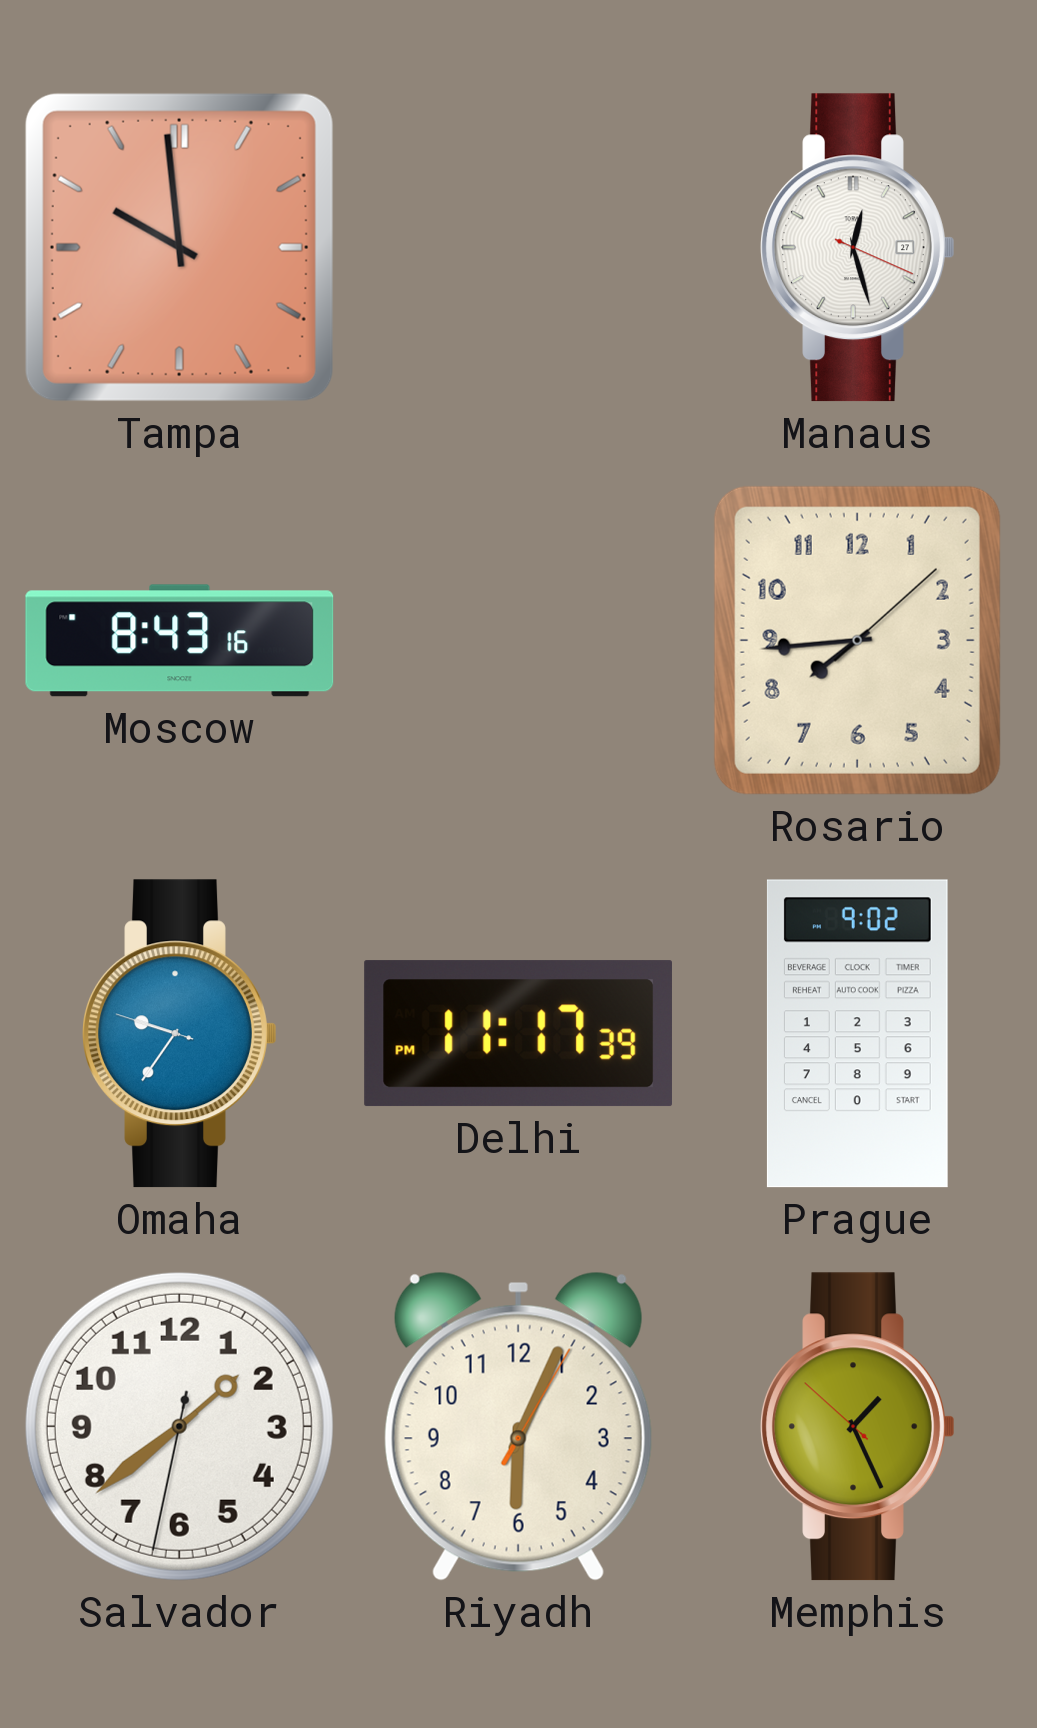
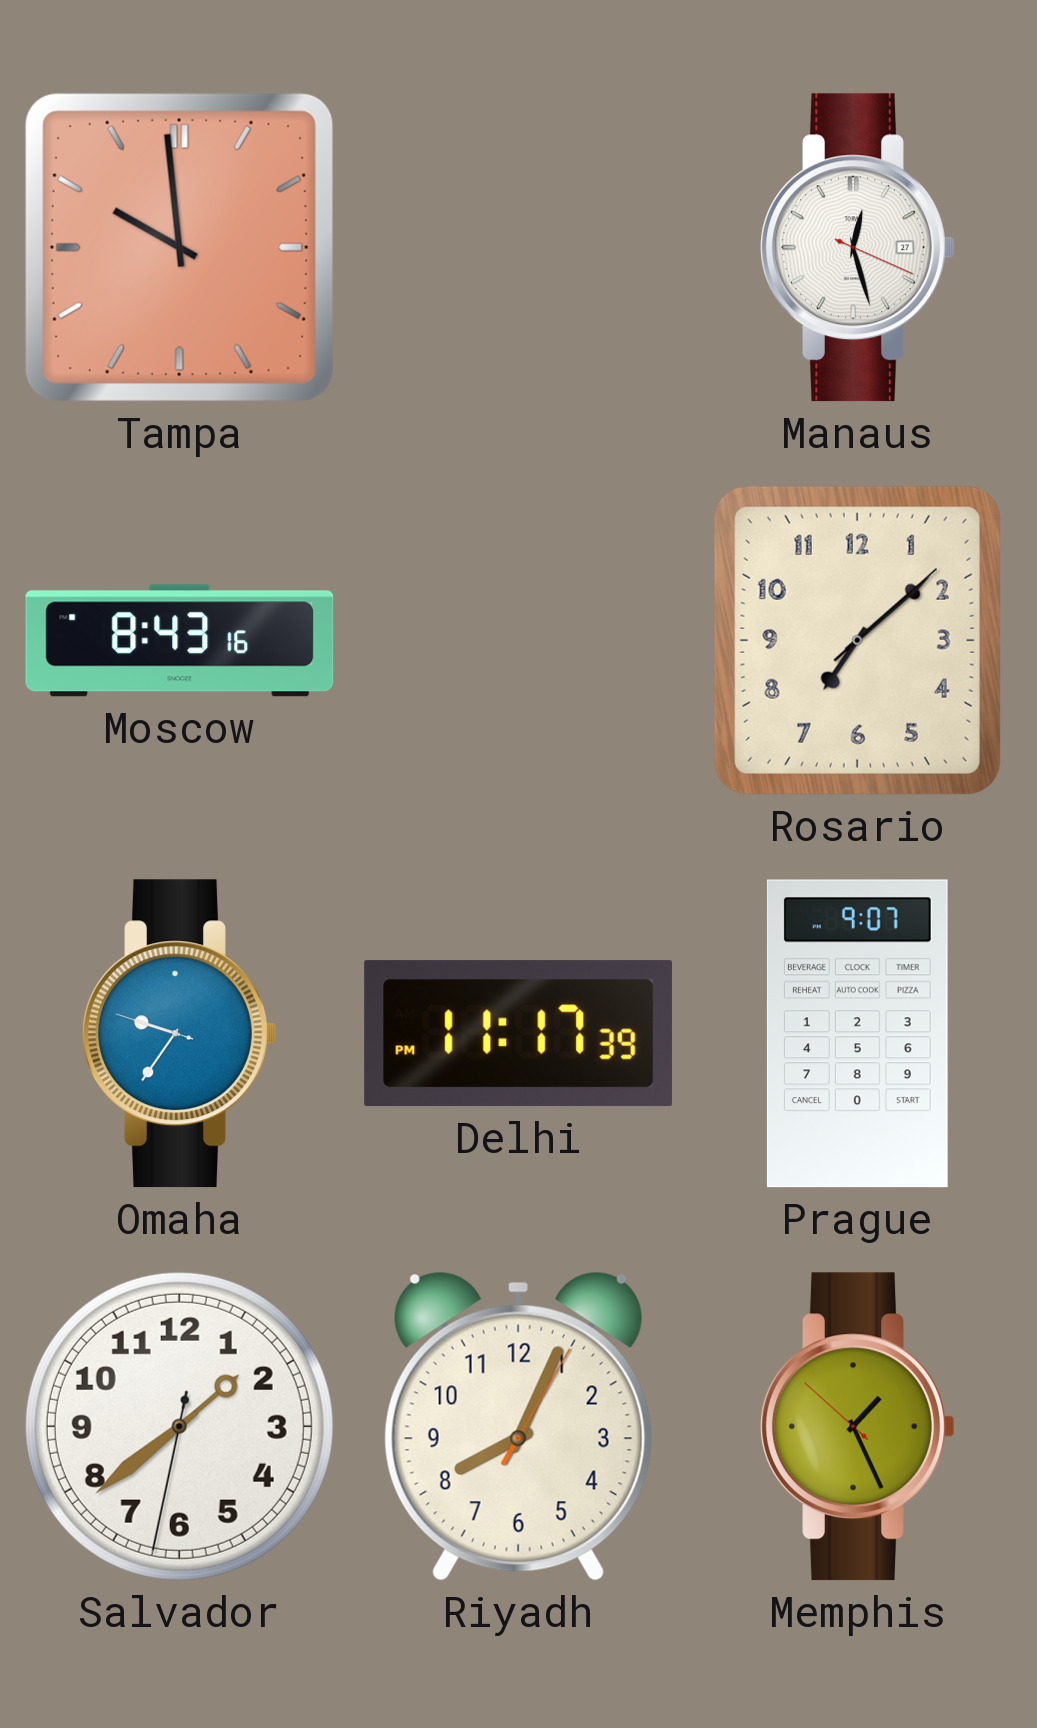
Rosario: 7:44 -> 7:08
Prague: 9:02 -> 9:07
Riyadh: 6:04 -> 8:04
